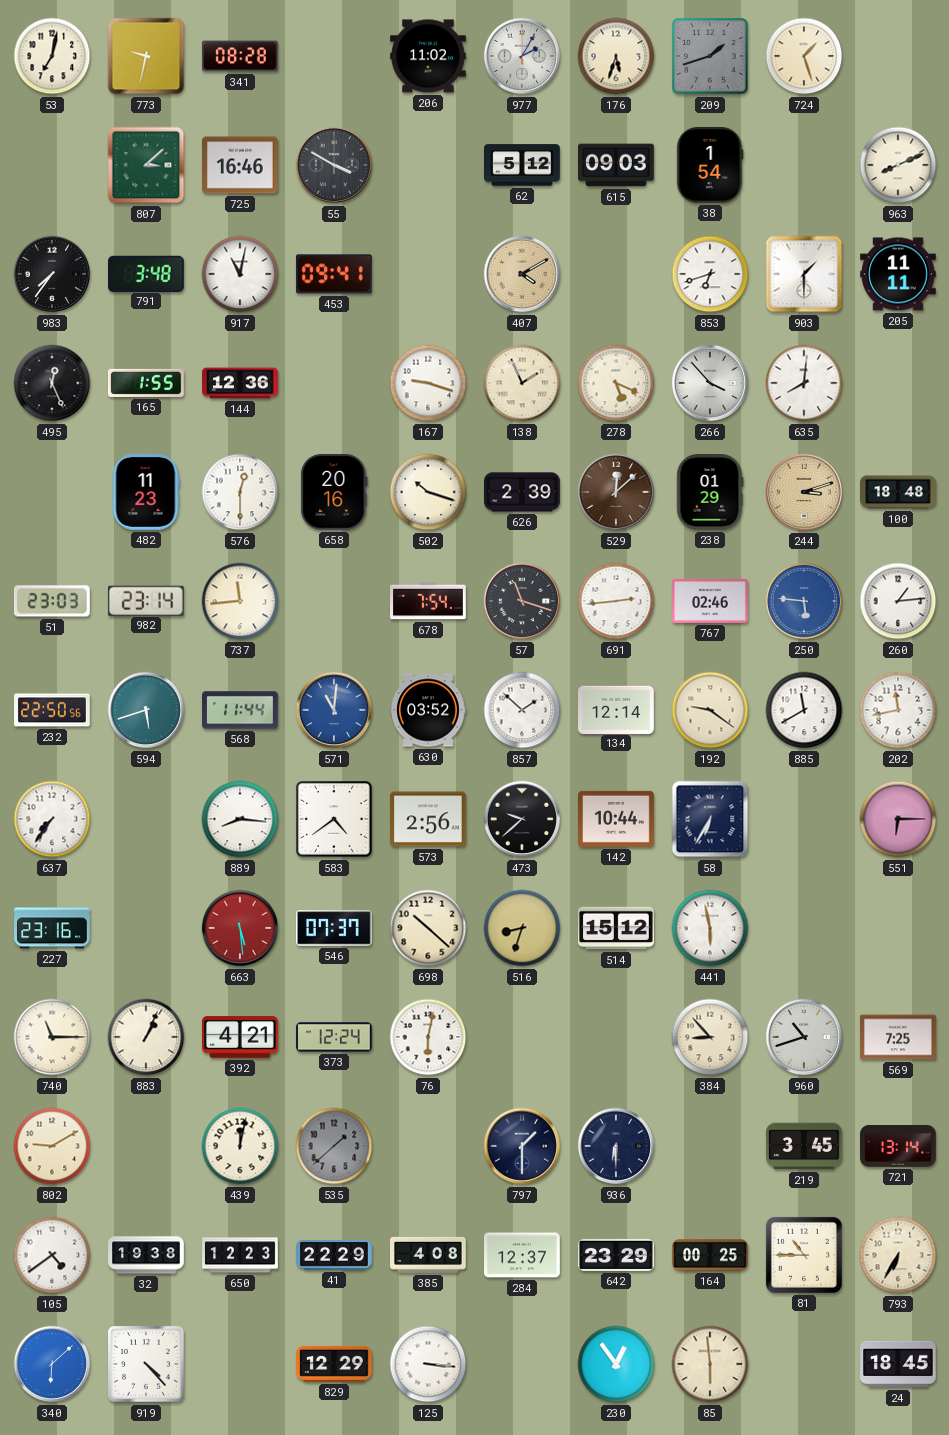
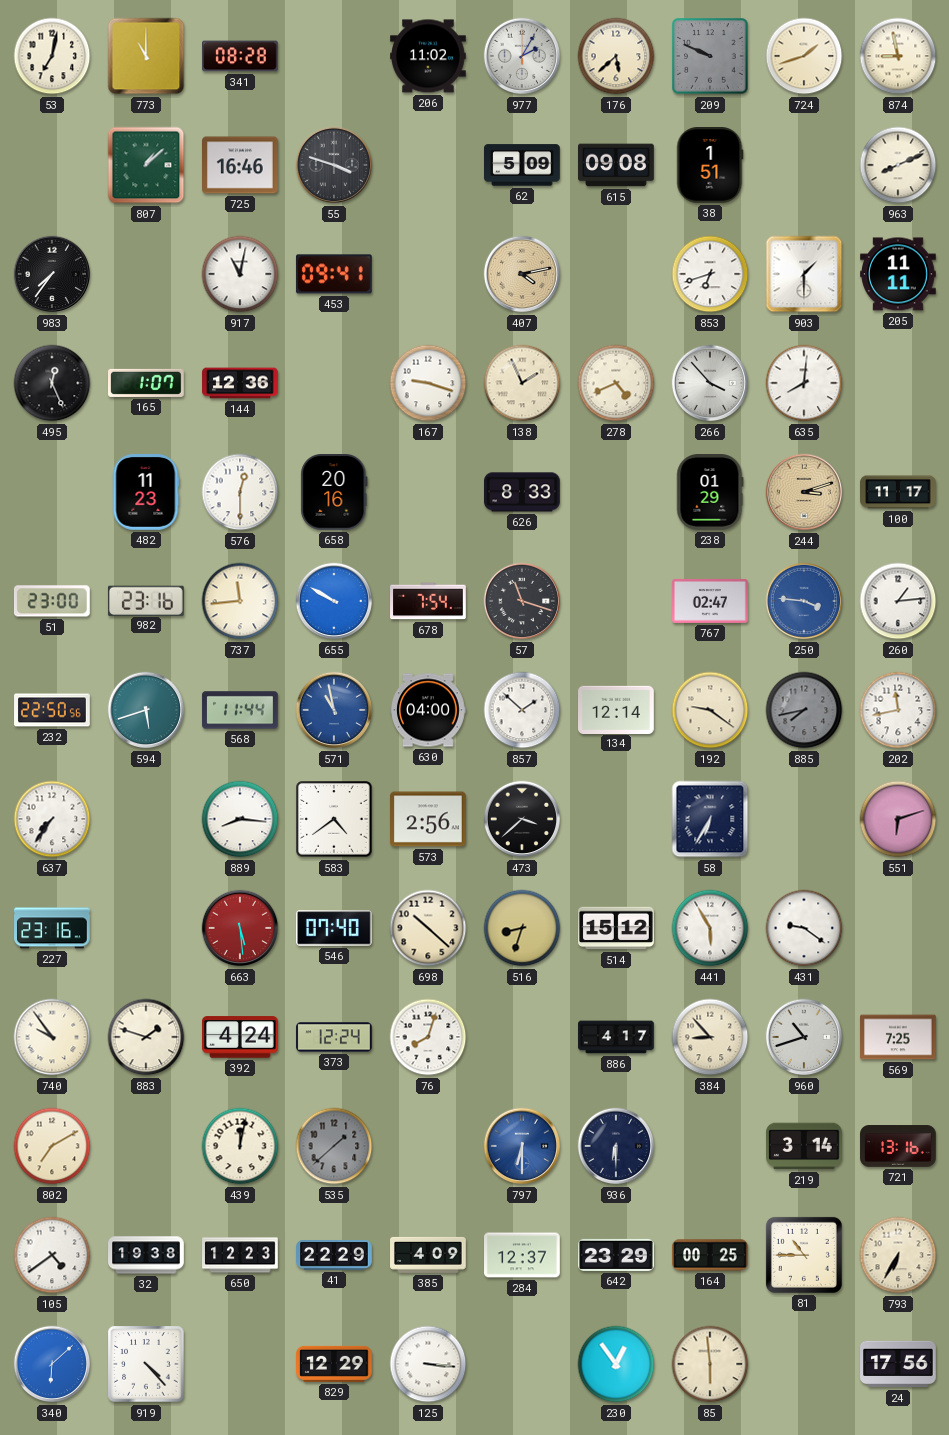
773: 9:32 -> 11:00
176: 5:33 -> 5:38
209: 1:42 -> 9:49
724: 1:27 -> 1:42
874: none -> 8:58
807: 3:08 -> 1:08
55: 3:50 -> 3:48
62: 5:12 -> 5:09
615: 09:03 -> 09:08
38: 1:54 -> 1:51
791: 3:48 -> none
407: 4:10 -> 4:13
165: 1:55 -> 1:07
278: 5:19 -> 4:41
502: 10:18 -> none
626: 2:39 -> 8:33
529: 12:08 -> none
100: 18:48 -> 11:17
51: 23:03 -> 23:00
982: 23:14 -> 23:16
655: none -> 9:50
691: 2:44 -> none
767: 02:46 -> 02:47
250: 5:46 -> 3:46
571: 11:01 -> 10:58
630: 03:52 -> 04:00
885: 11:40 -> 7:43
885 dial: white -> grey
473: 9:38 -> 3:38
142: 10:44 -> none
551: 6:15 -> 6:12
546: 07:37 -> 07:40
441: 5:58 -> 5:55
431: none -> 9:21
740: 11:15 -> 9:54
883: 1:04 -> 1:48
392: 4:21 -> 4:24
76: 6:02 -> 8:03
886: none -> 4:17
802: 9:10 -> 7:10
797: 1:30 -> 6:30
797 dial: navy -> blue
219: 3:45 -> 3:14
721: 13:14 -> 13:16
385: 4:08 -> 4:09
24: 18:45 -> 17:56
